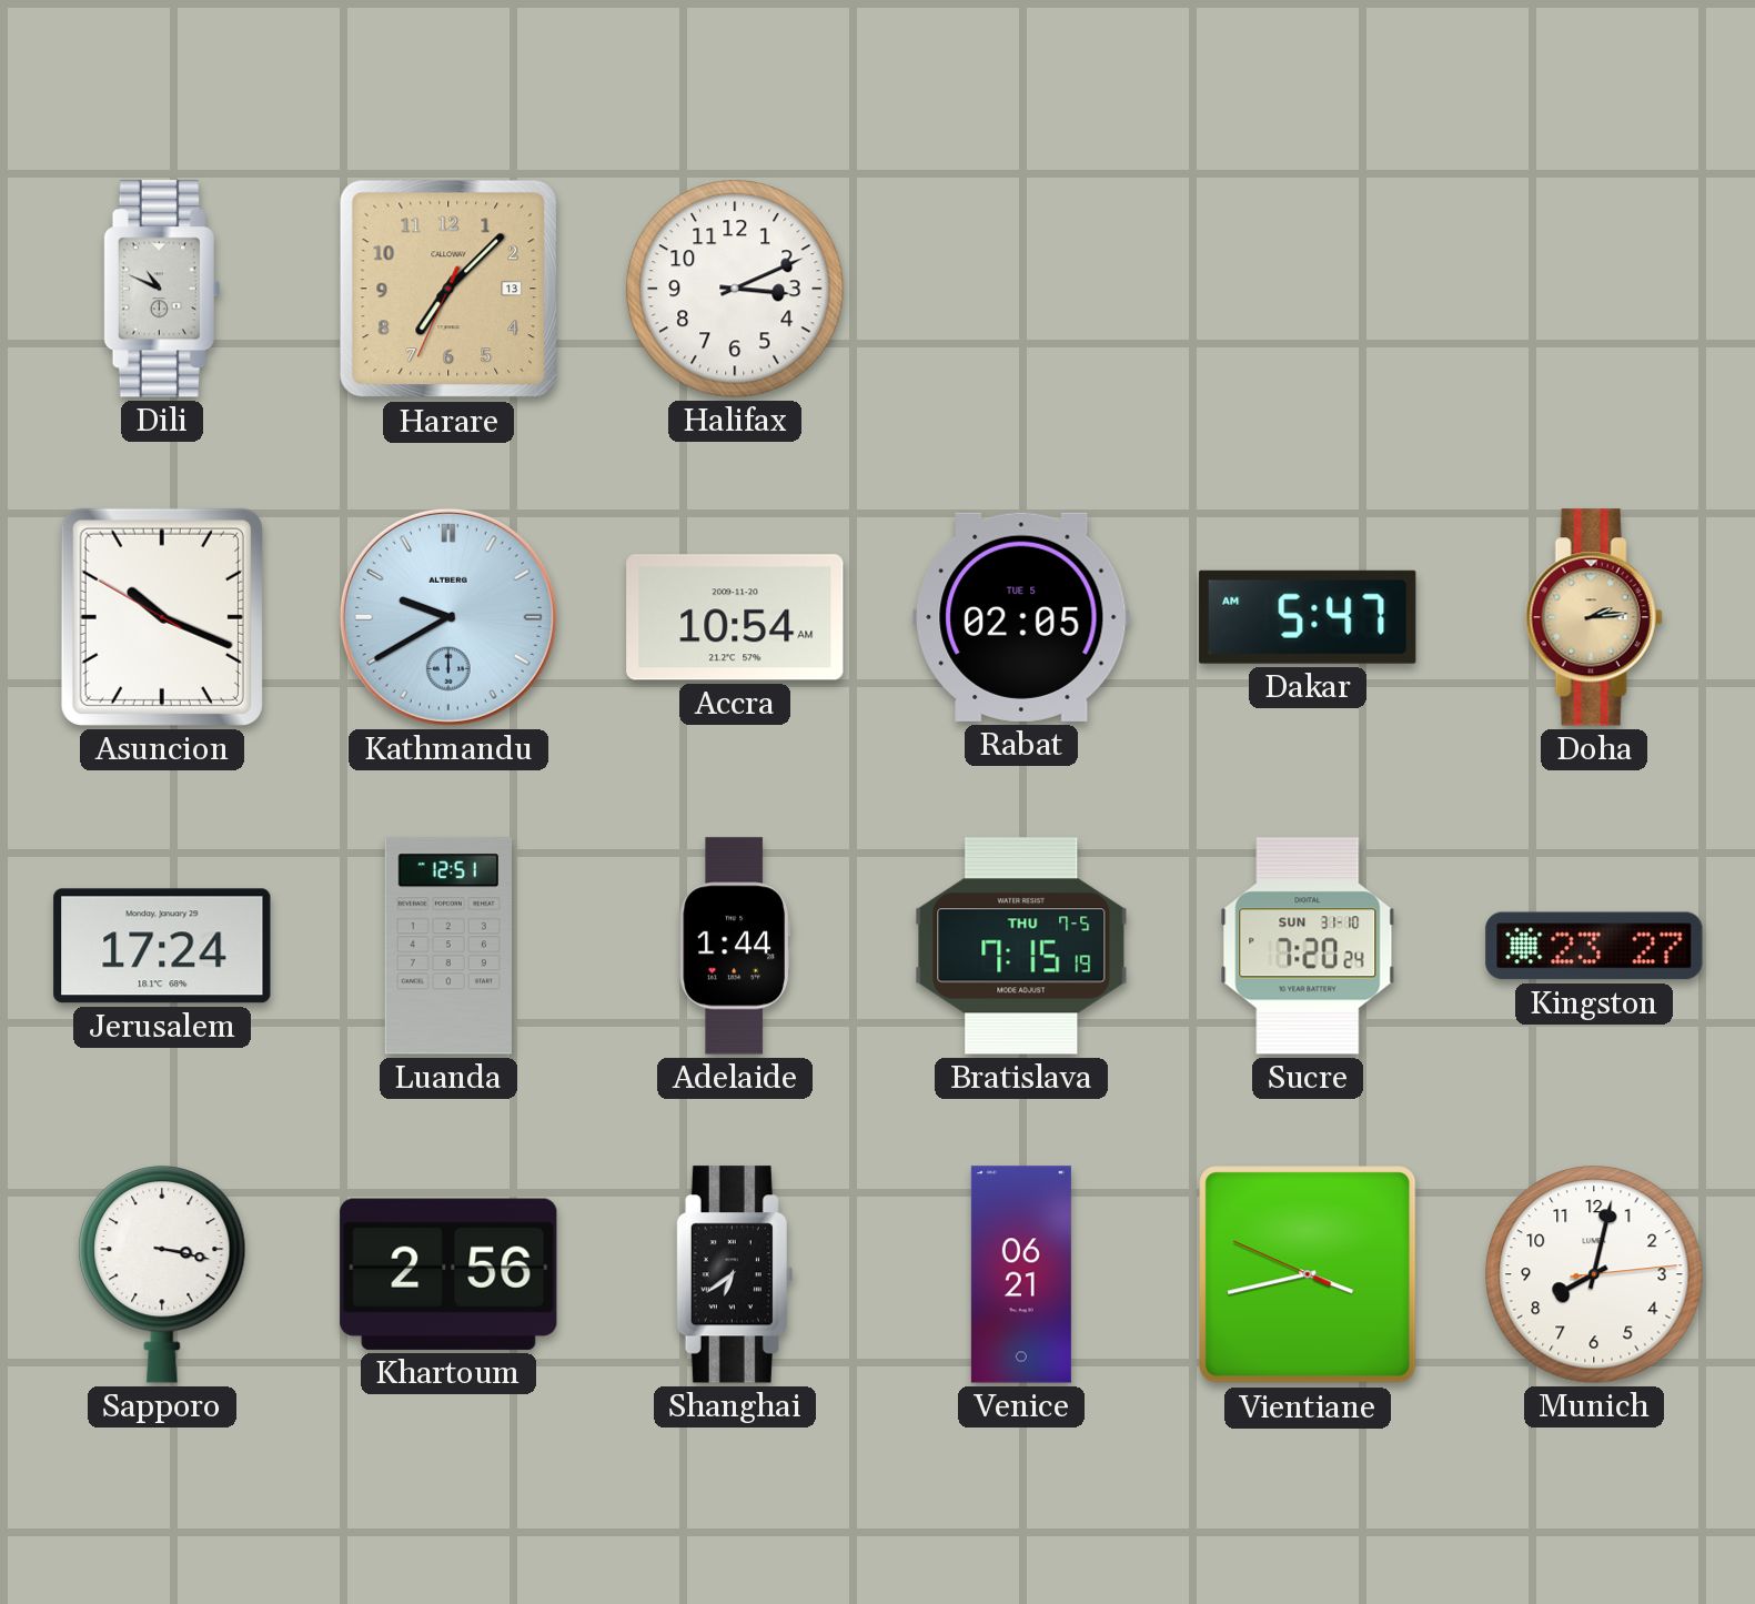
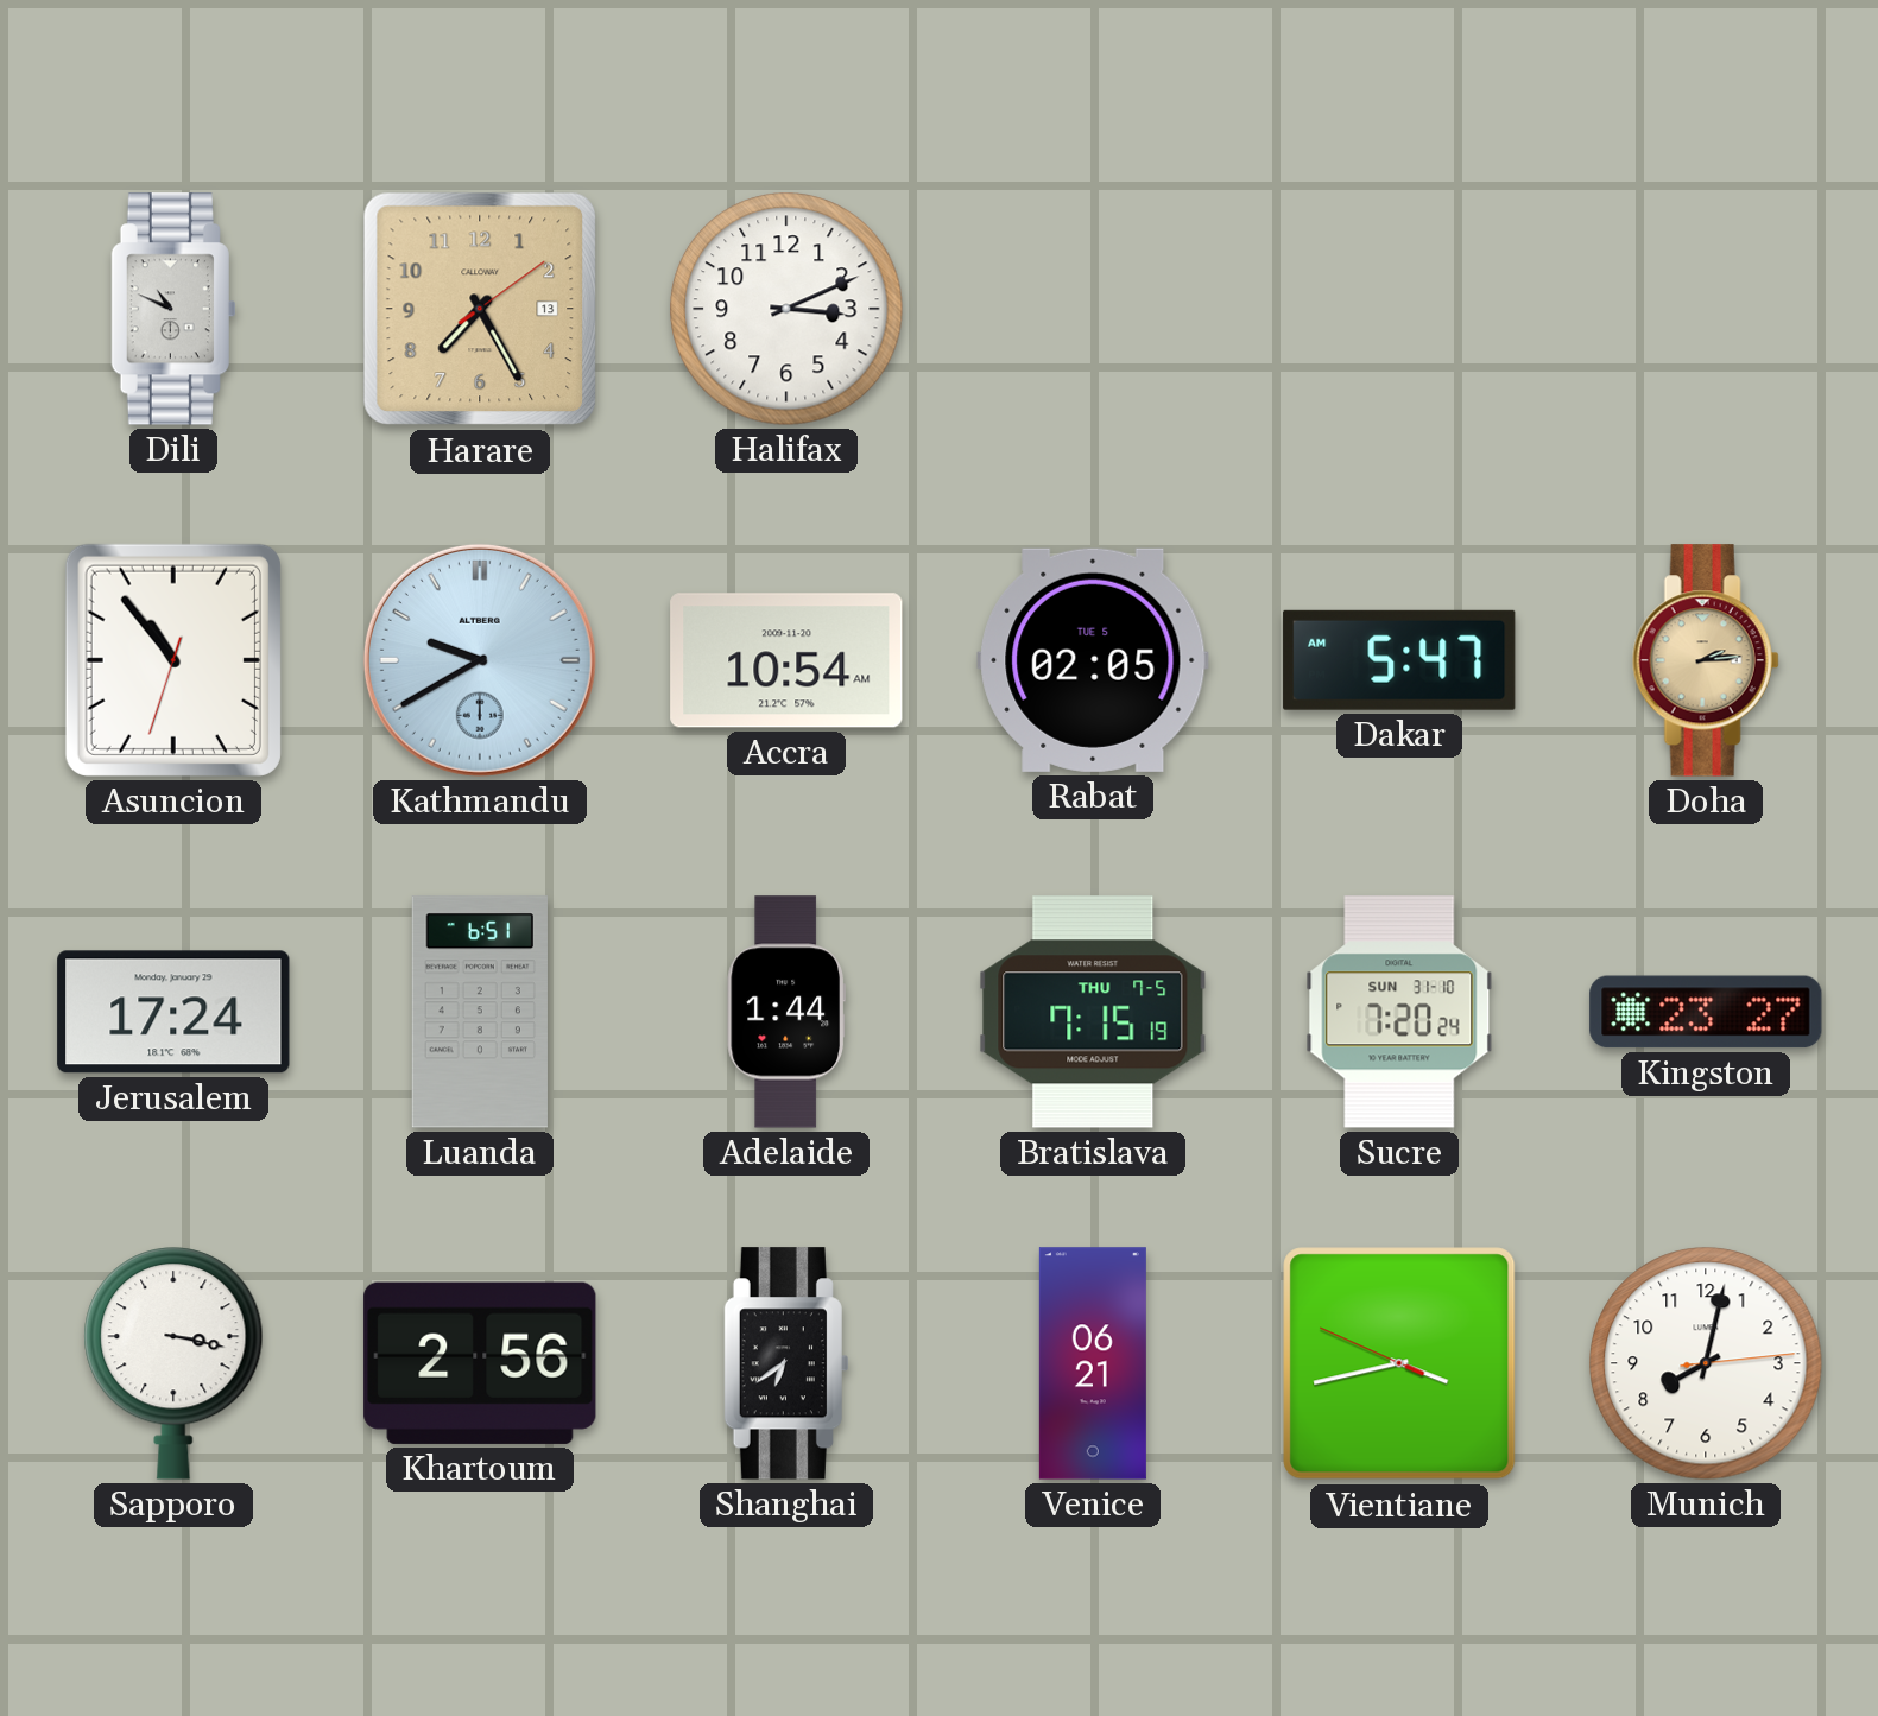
Harare: 7:07 -> 7:25
Asuncion: 10:18 -> 10:53
Luanda: 12:51 -> 6:51
